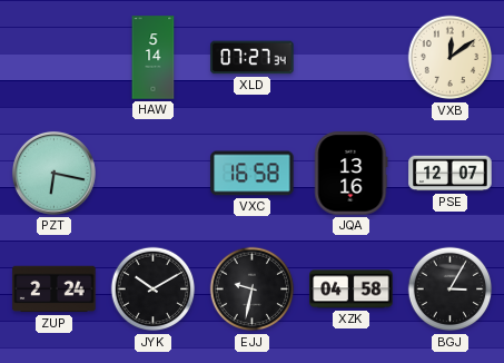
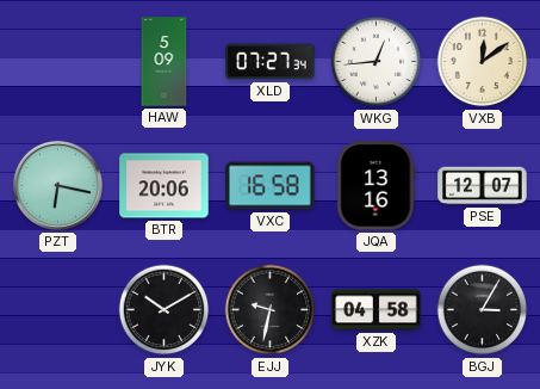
HAW: 5:14 -> 5:09
WKG: none -> 12:44
BTR: none -> 20:06
ZUP: 2:24 -> none
